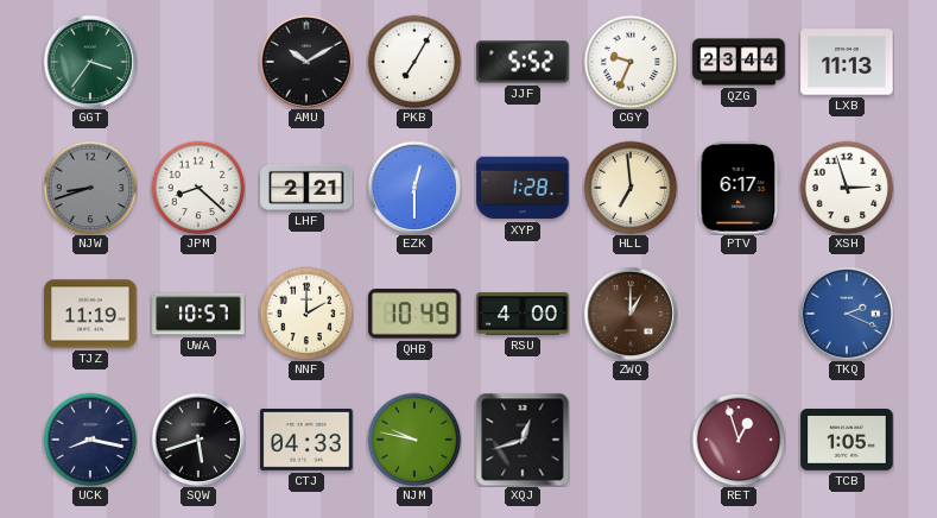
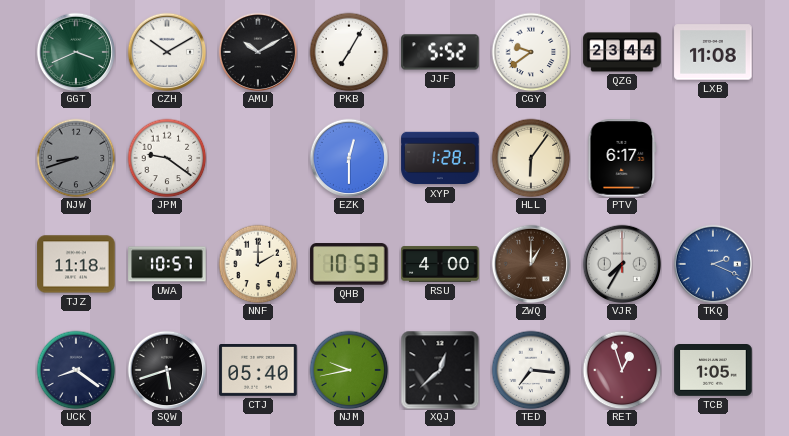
GGT: 3:36 -> 3:41
CZH: none -> 10:10
CGY: 9:34 -> 9:39
LXB: 11:13 -> 11:08
JPM: 8:22 -> 9:21
LHF: 2:21 -> none
HLL: 6:59 -> 6:06
XSH: 2:57 -> none
TJZ: 11:19 -> 11:18
QHB: 10:49 -> 10:53
VJR: none -> 7:35
UCK: 8:17 -> 8:21
CTJ: 04:33 -> 05:40
NJM: 9:47 -> 9:43
XQJ: 12:42 -> 12:38
TED: none -> 7:16
